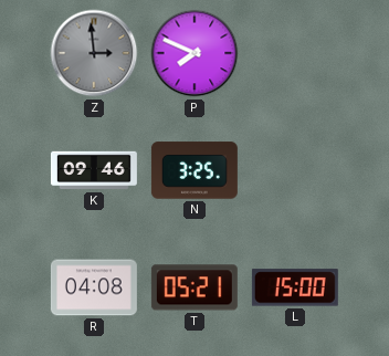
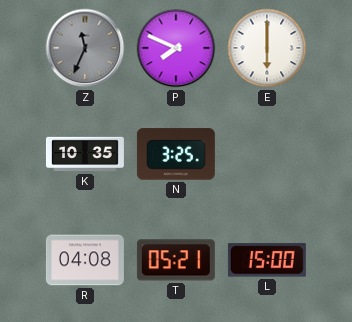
Z: 2:59 -> 11:34
E: none -> 6:00
K: 09:46 -> 10:35
